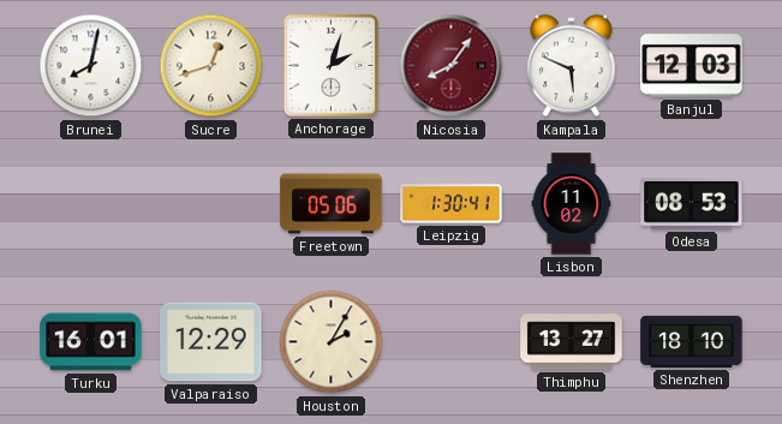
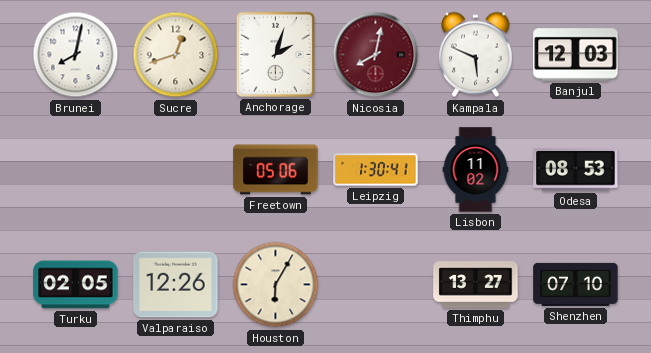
Nicosia: 8:06 -> 8:02
Turku: 16:01 -> 02:05
Valparaiso: 12:29 -> 12:26
Houston: 2:05 -> 6:05
Shenzhen: 18:10 -> 07:10
